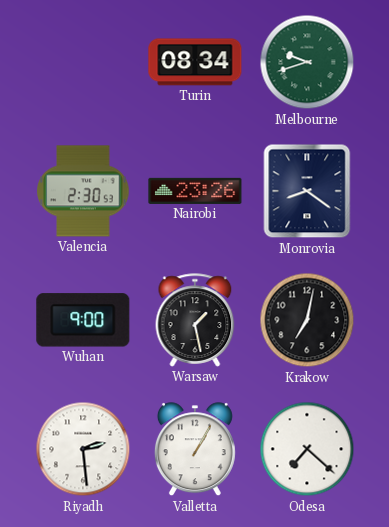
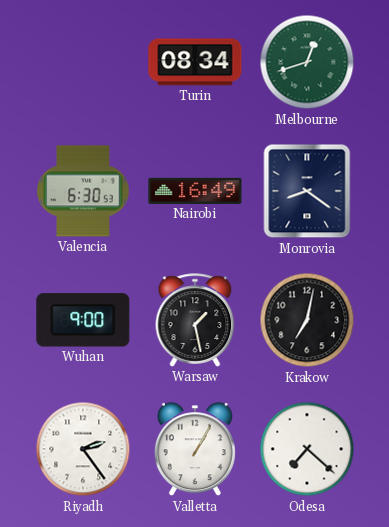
Melbourne: 9:42 -> 12:42
Valencia: 2:30 -> 6:30
Nairobi: 23:26 -> 16:49
Riyadh: 2:29 -> 2:24
